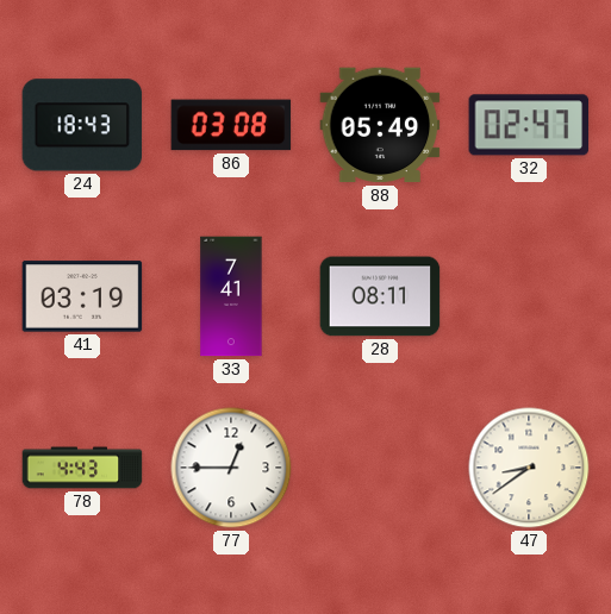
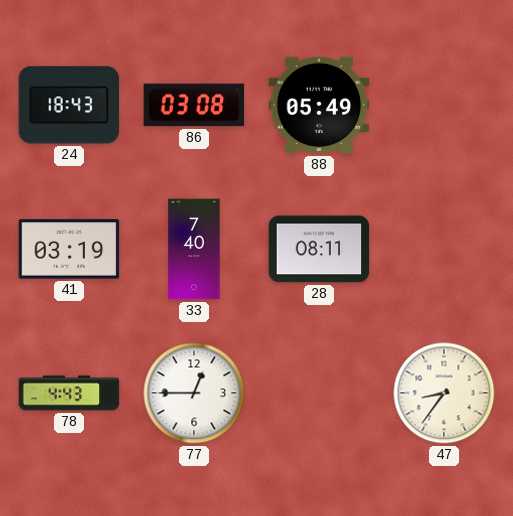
32: 02:47 -> none
33: 7:41 -> 7:40
47: 8:39 -> 8:36
